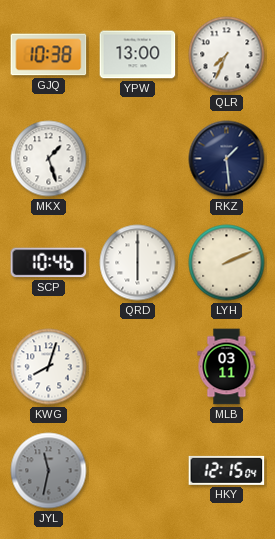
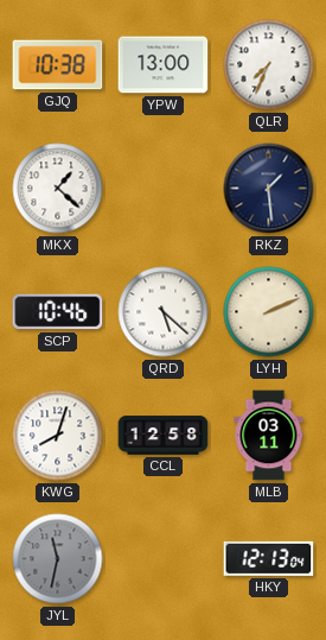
MKX: 1:27 -> 1:22
QRD: 6:00 -> 5:22
CCL: none -> 12:58
HKY: 12:15 -> 12:13
